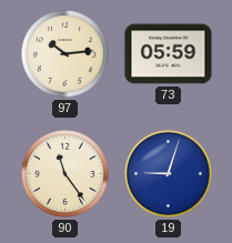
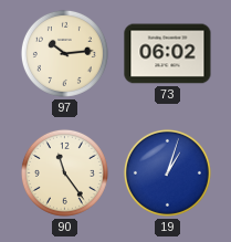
73: 05:59 -> 06:02
19: 9:03 -> 1:03
